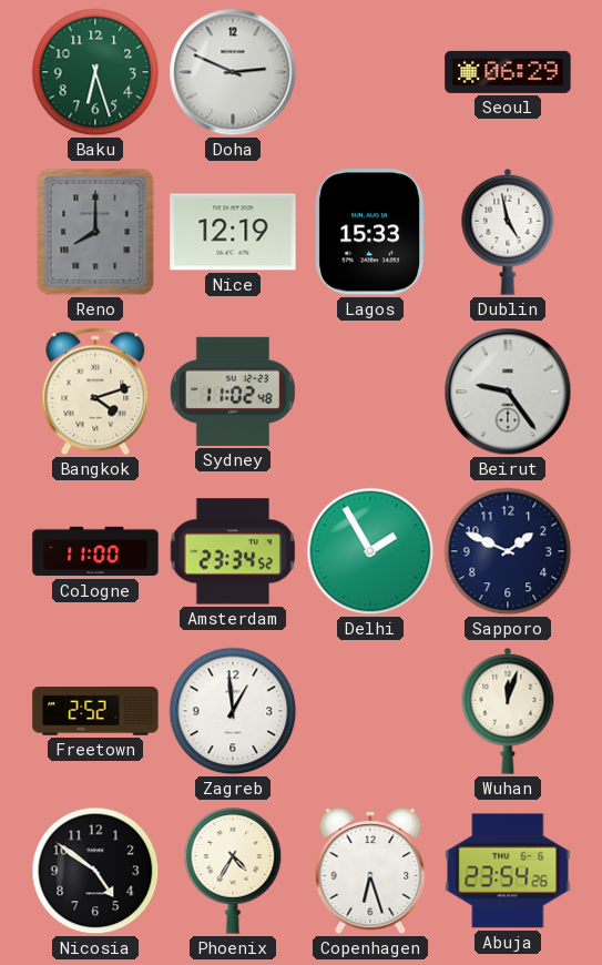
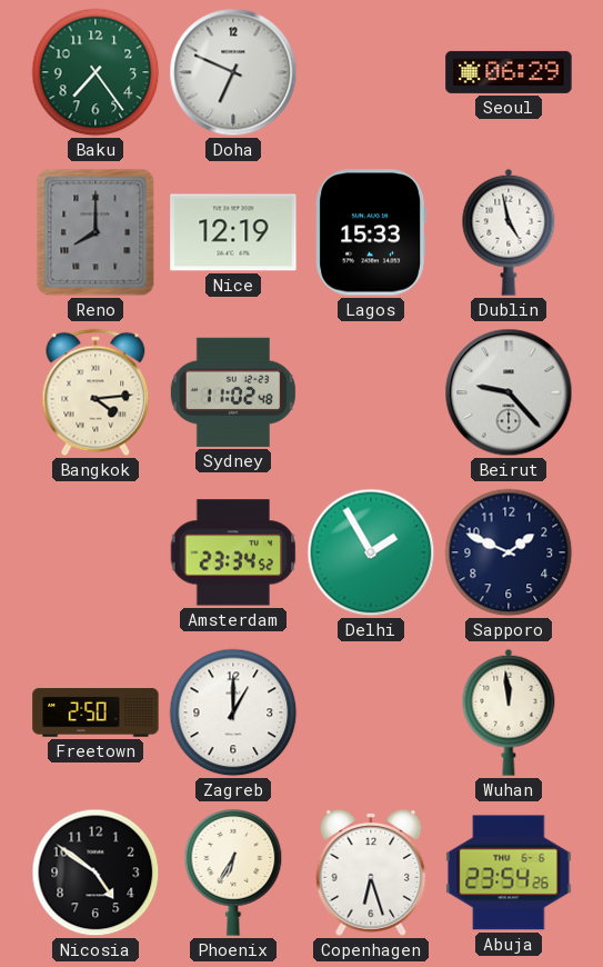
Baku: 6:27 -> 7:24
Doha: 2:49 -> 6:49
Bangkok: 4:12 -> 4:14
Beirut: 9:24 -> 9:23
Cologne: 11:00 -> none
Freetown: 2:52 -> 2:50
Zagreb: 12:59 -> 1:00
Wuhan: 12:03 -> 11:59
Phoenix: 4:35 -> 6:35
